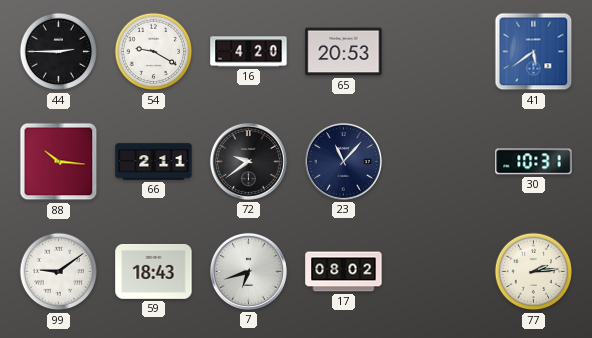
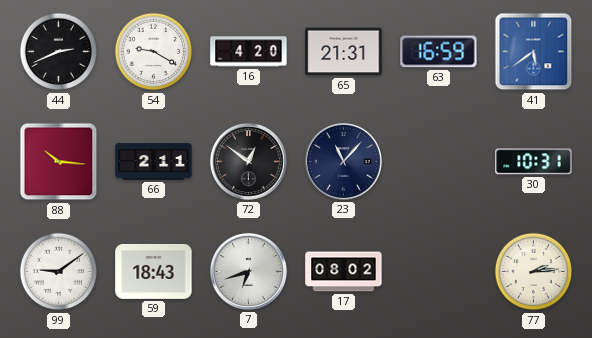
44: 2:45 -> 2:41
65: 20:53 -> 21:31
63: none -> 16:59
72: 9:39 -> 12:51
